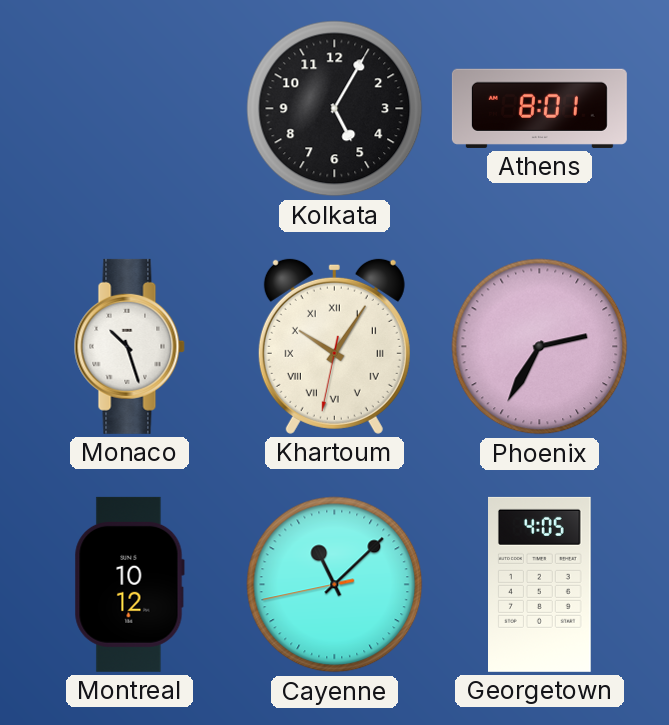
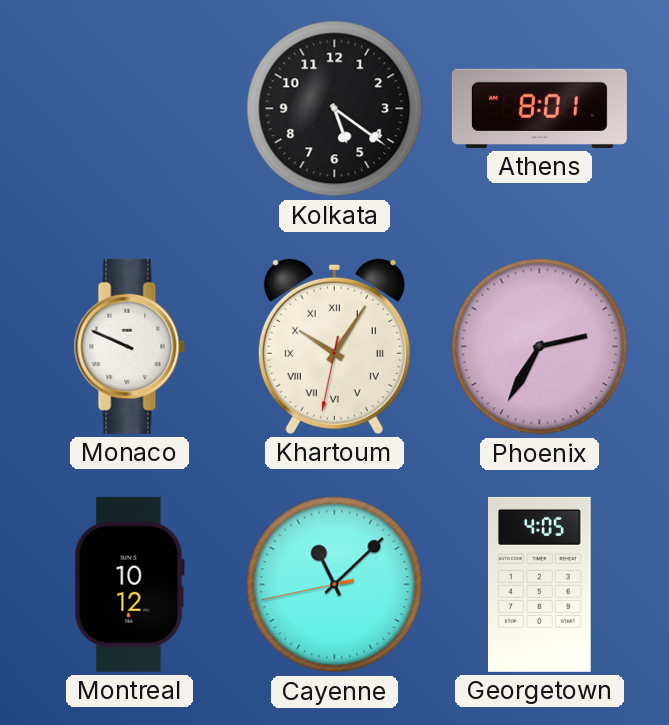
Kolkata: 5:05 -> 5:21
Monaco: 10:27 -> 9:49
